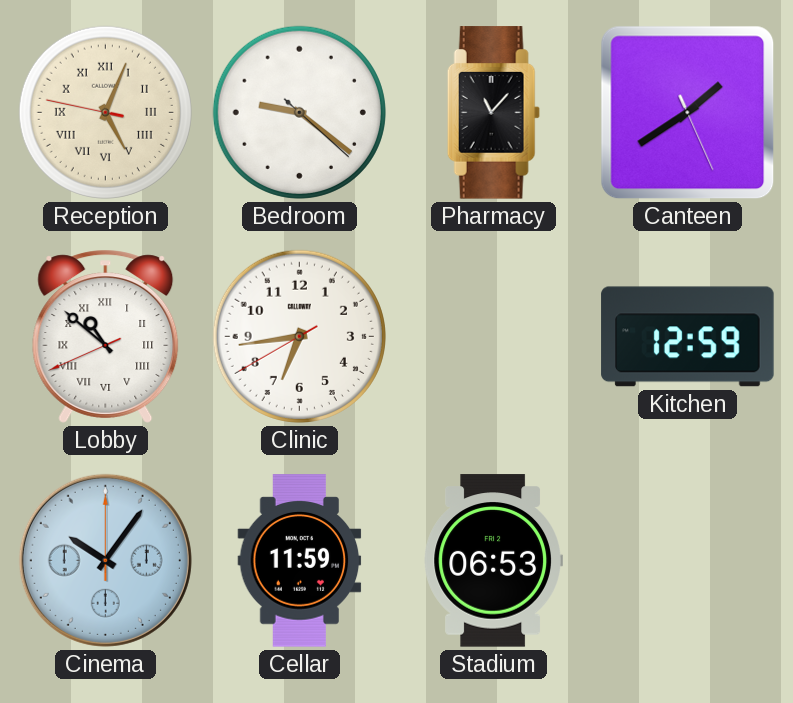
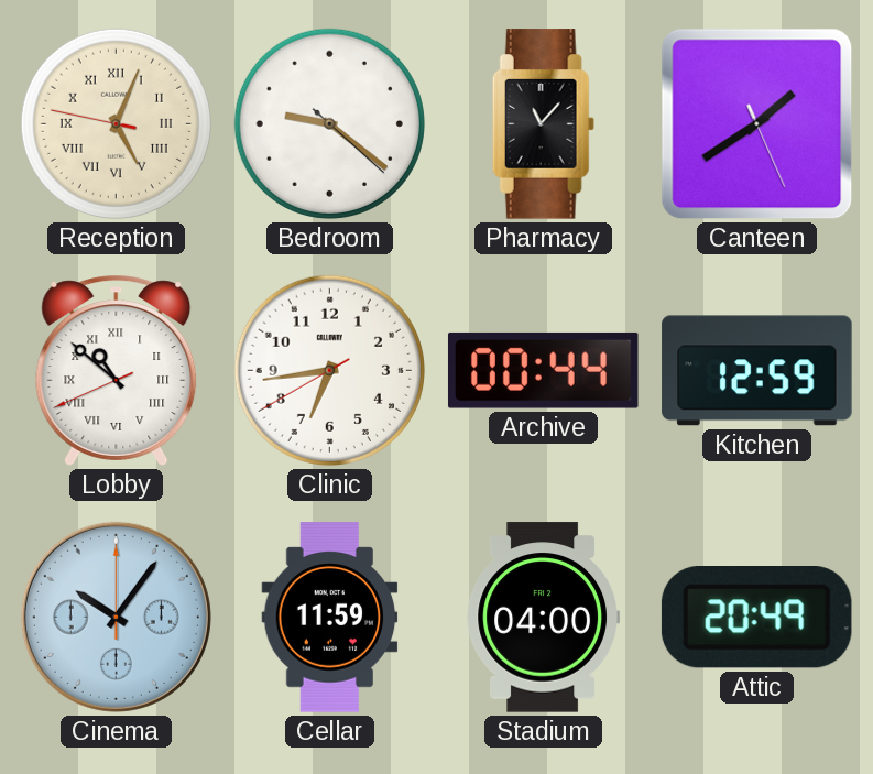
Archive: none -> 00:44
Stadium: 06:53 -> 04:00
Attic: none -> 20:49
